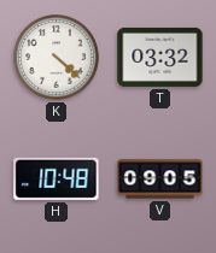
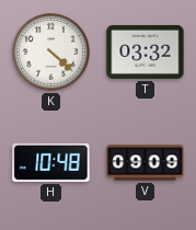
V: 09:05 -> 09:09
